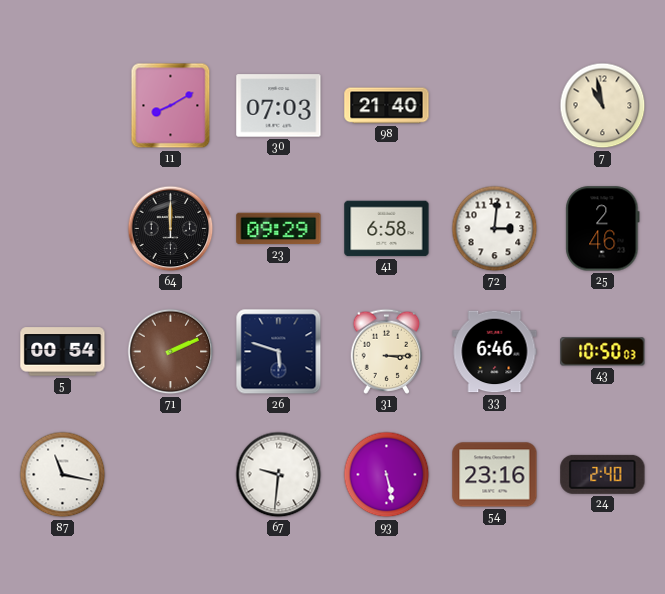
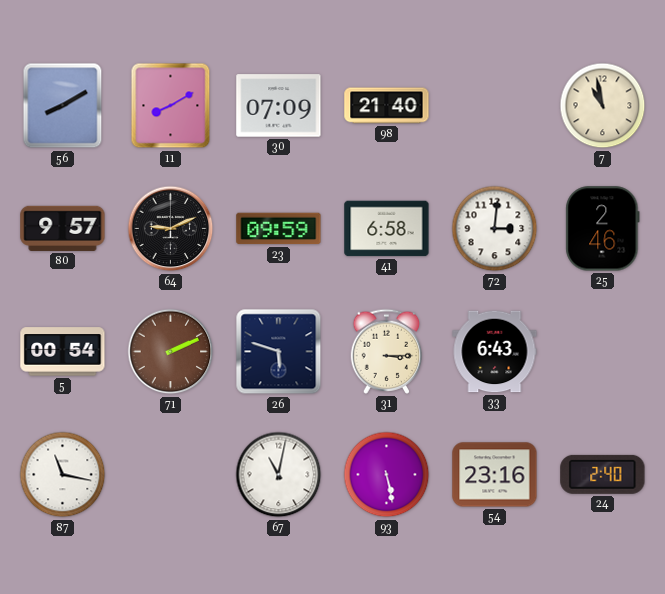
56: none -> 8:10
30: 07:03 -> 07:09
80: none -> 9:57
64: 12:00 -> 9:11
23: 09:29 -> 09:59
33: 6:46 -> 6:43
43: 10:50 -> none
67: 9:31 -> 11:02
